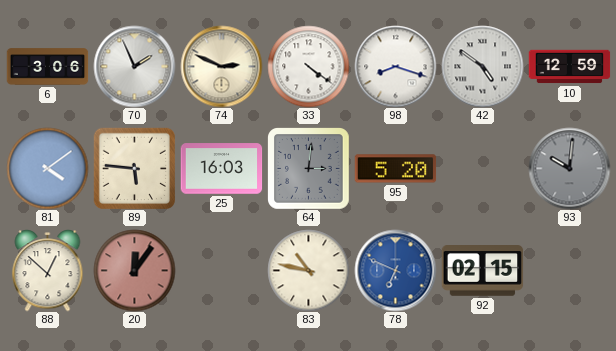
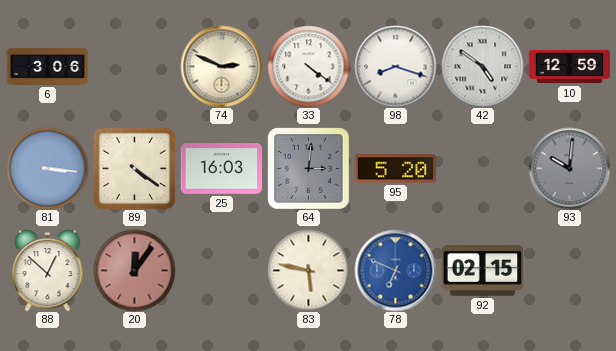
70: 1:56 -> none
81: 4:09 -> 3:16
89: 5:46 -> 4:21
83: 10:47 -> 5:47
